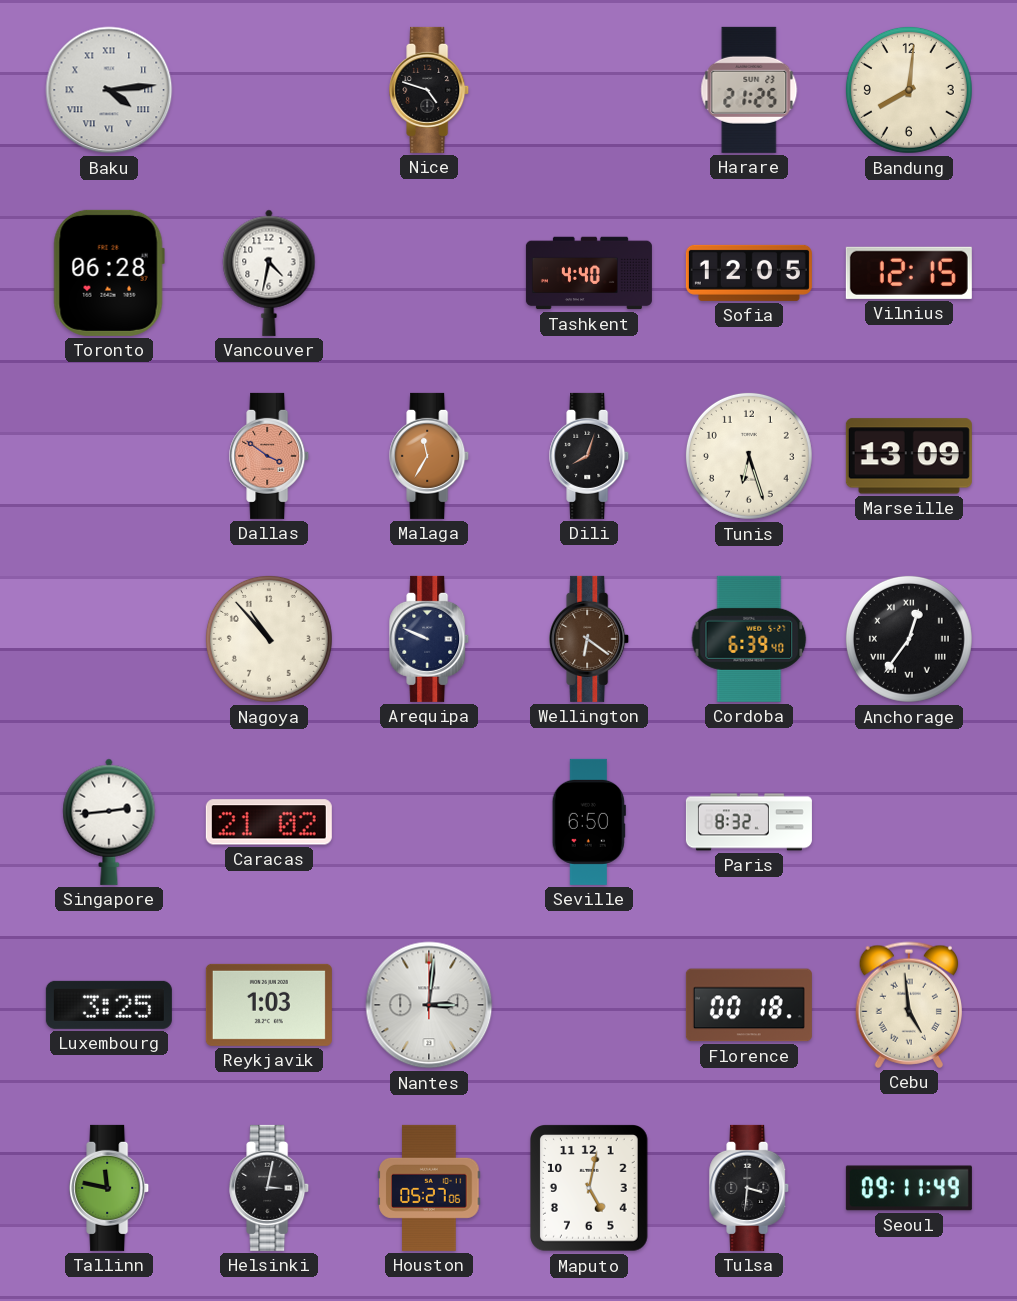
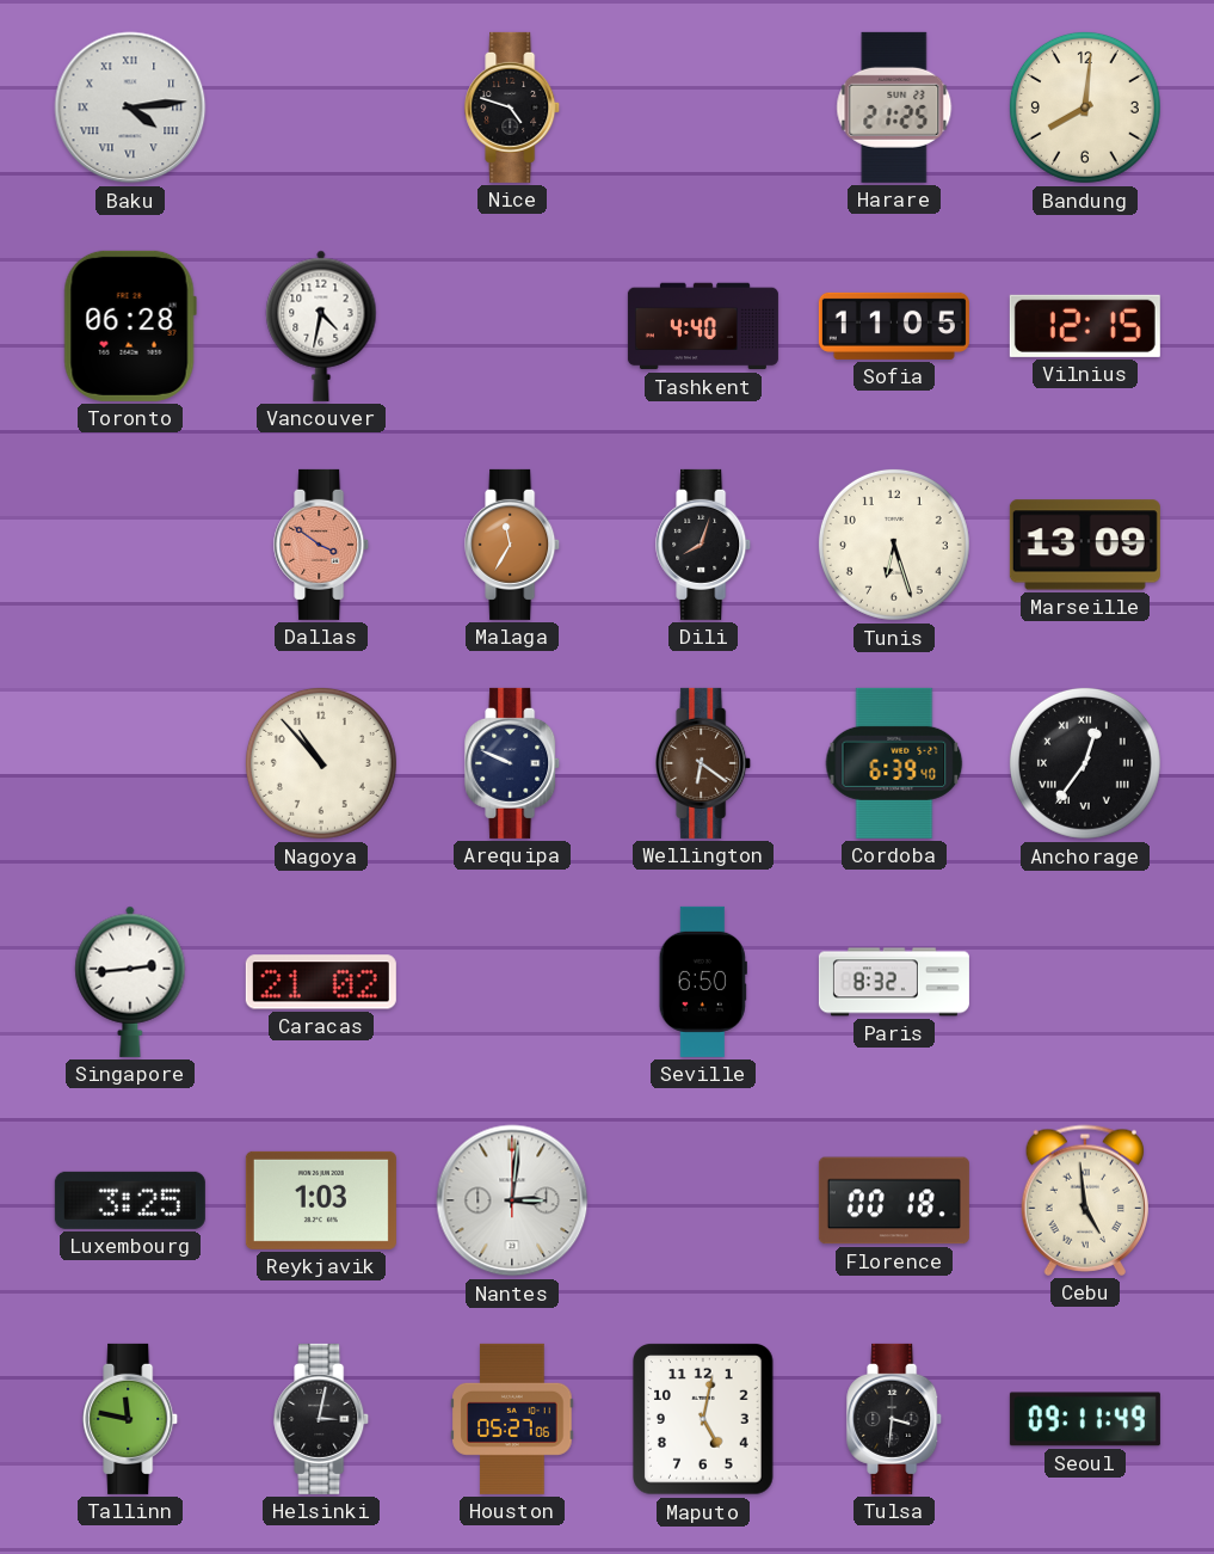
Sofia: 12:05 -> 11:05
